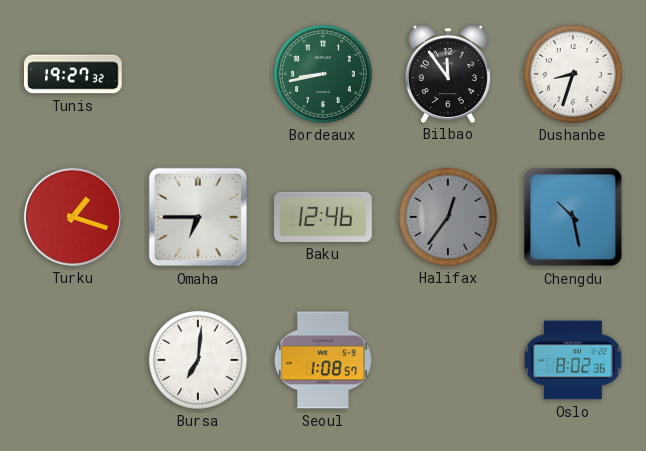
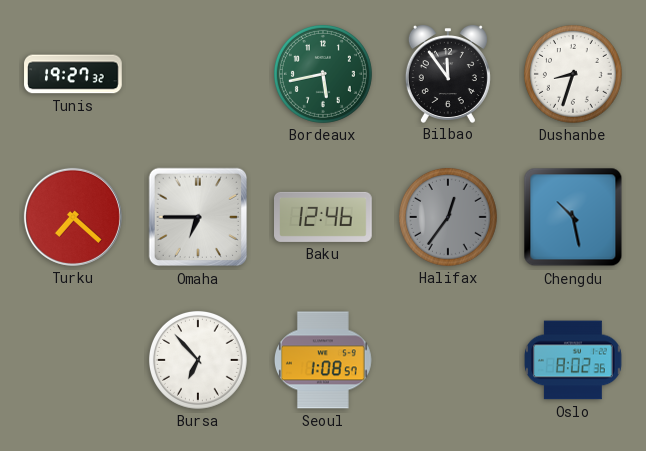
Bordeaux: 8:43 -> 5:43
Turku: 1:18 -> 7:22
Bursa: 7:01 -> 6:53
